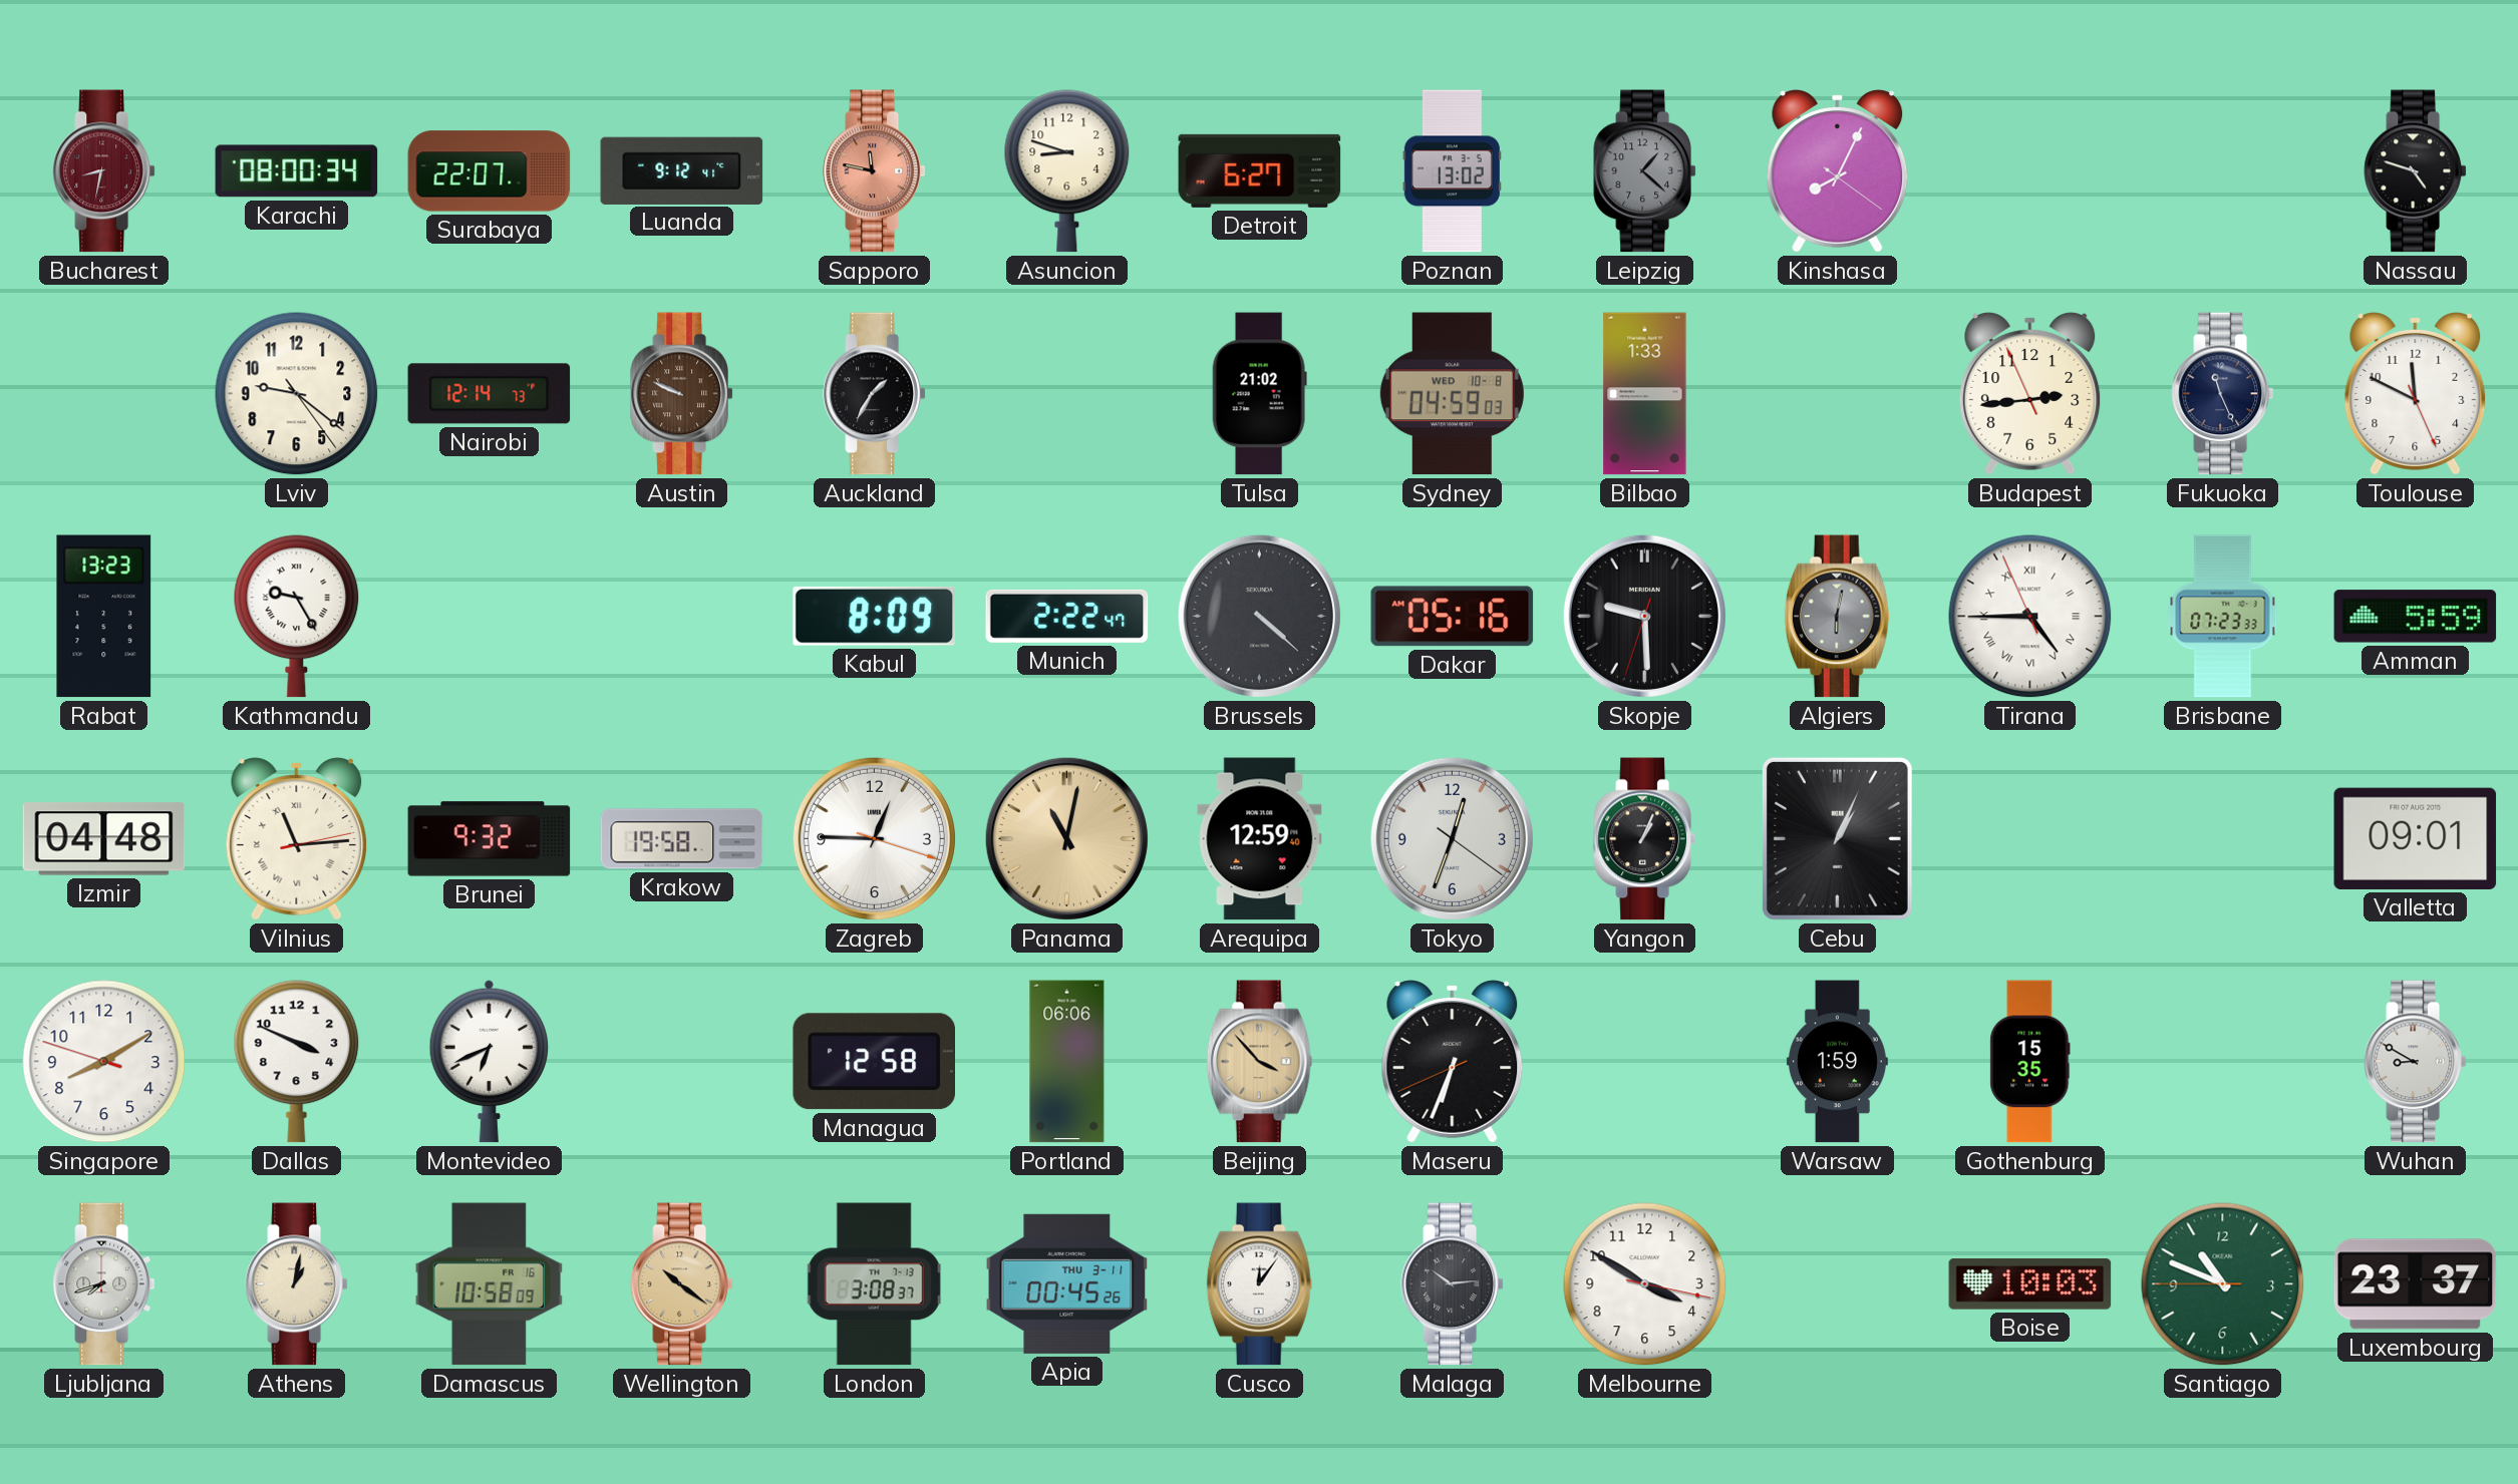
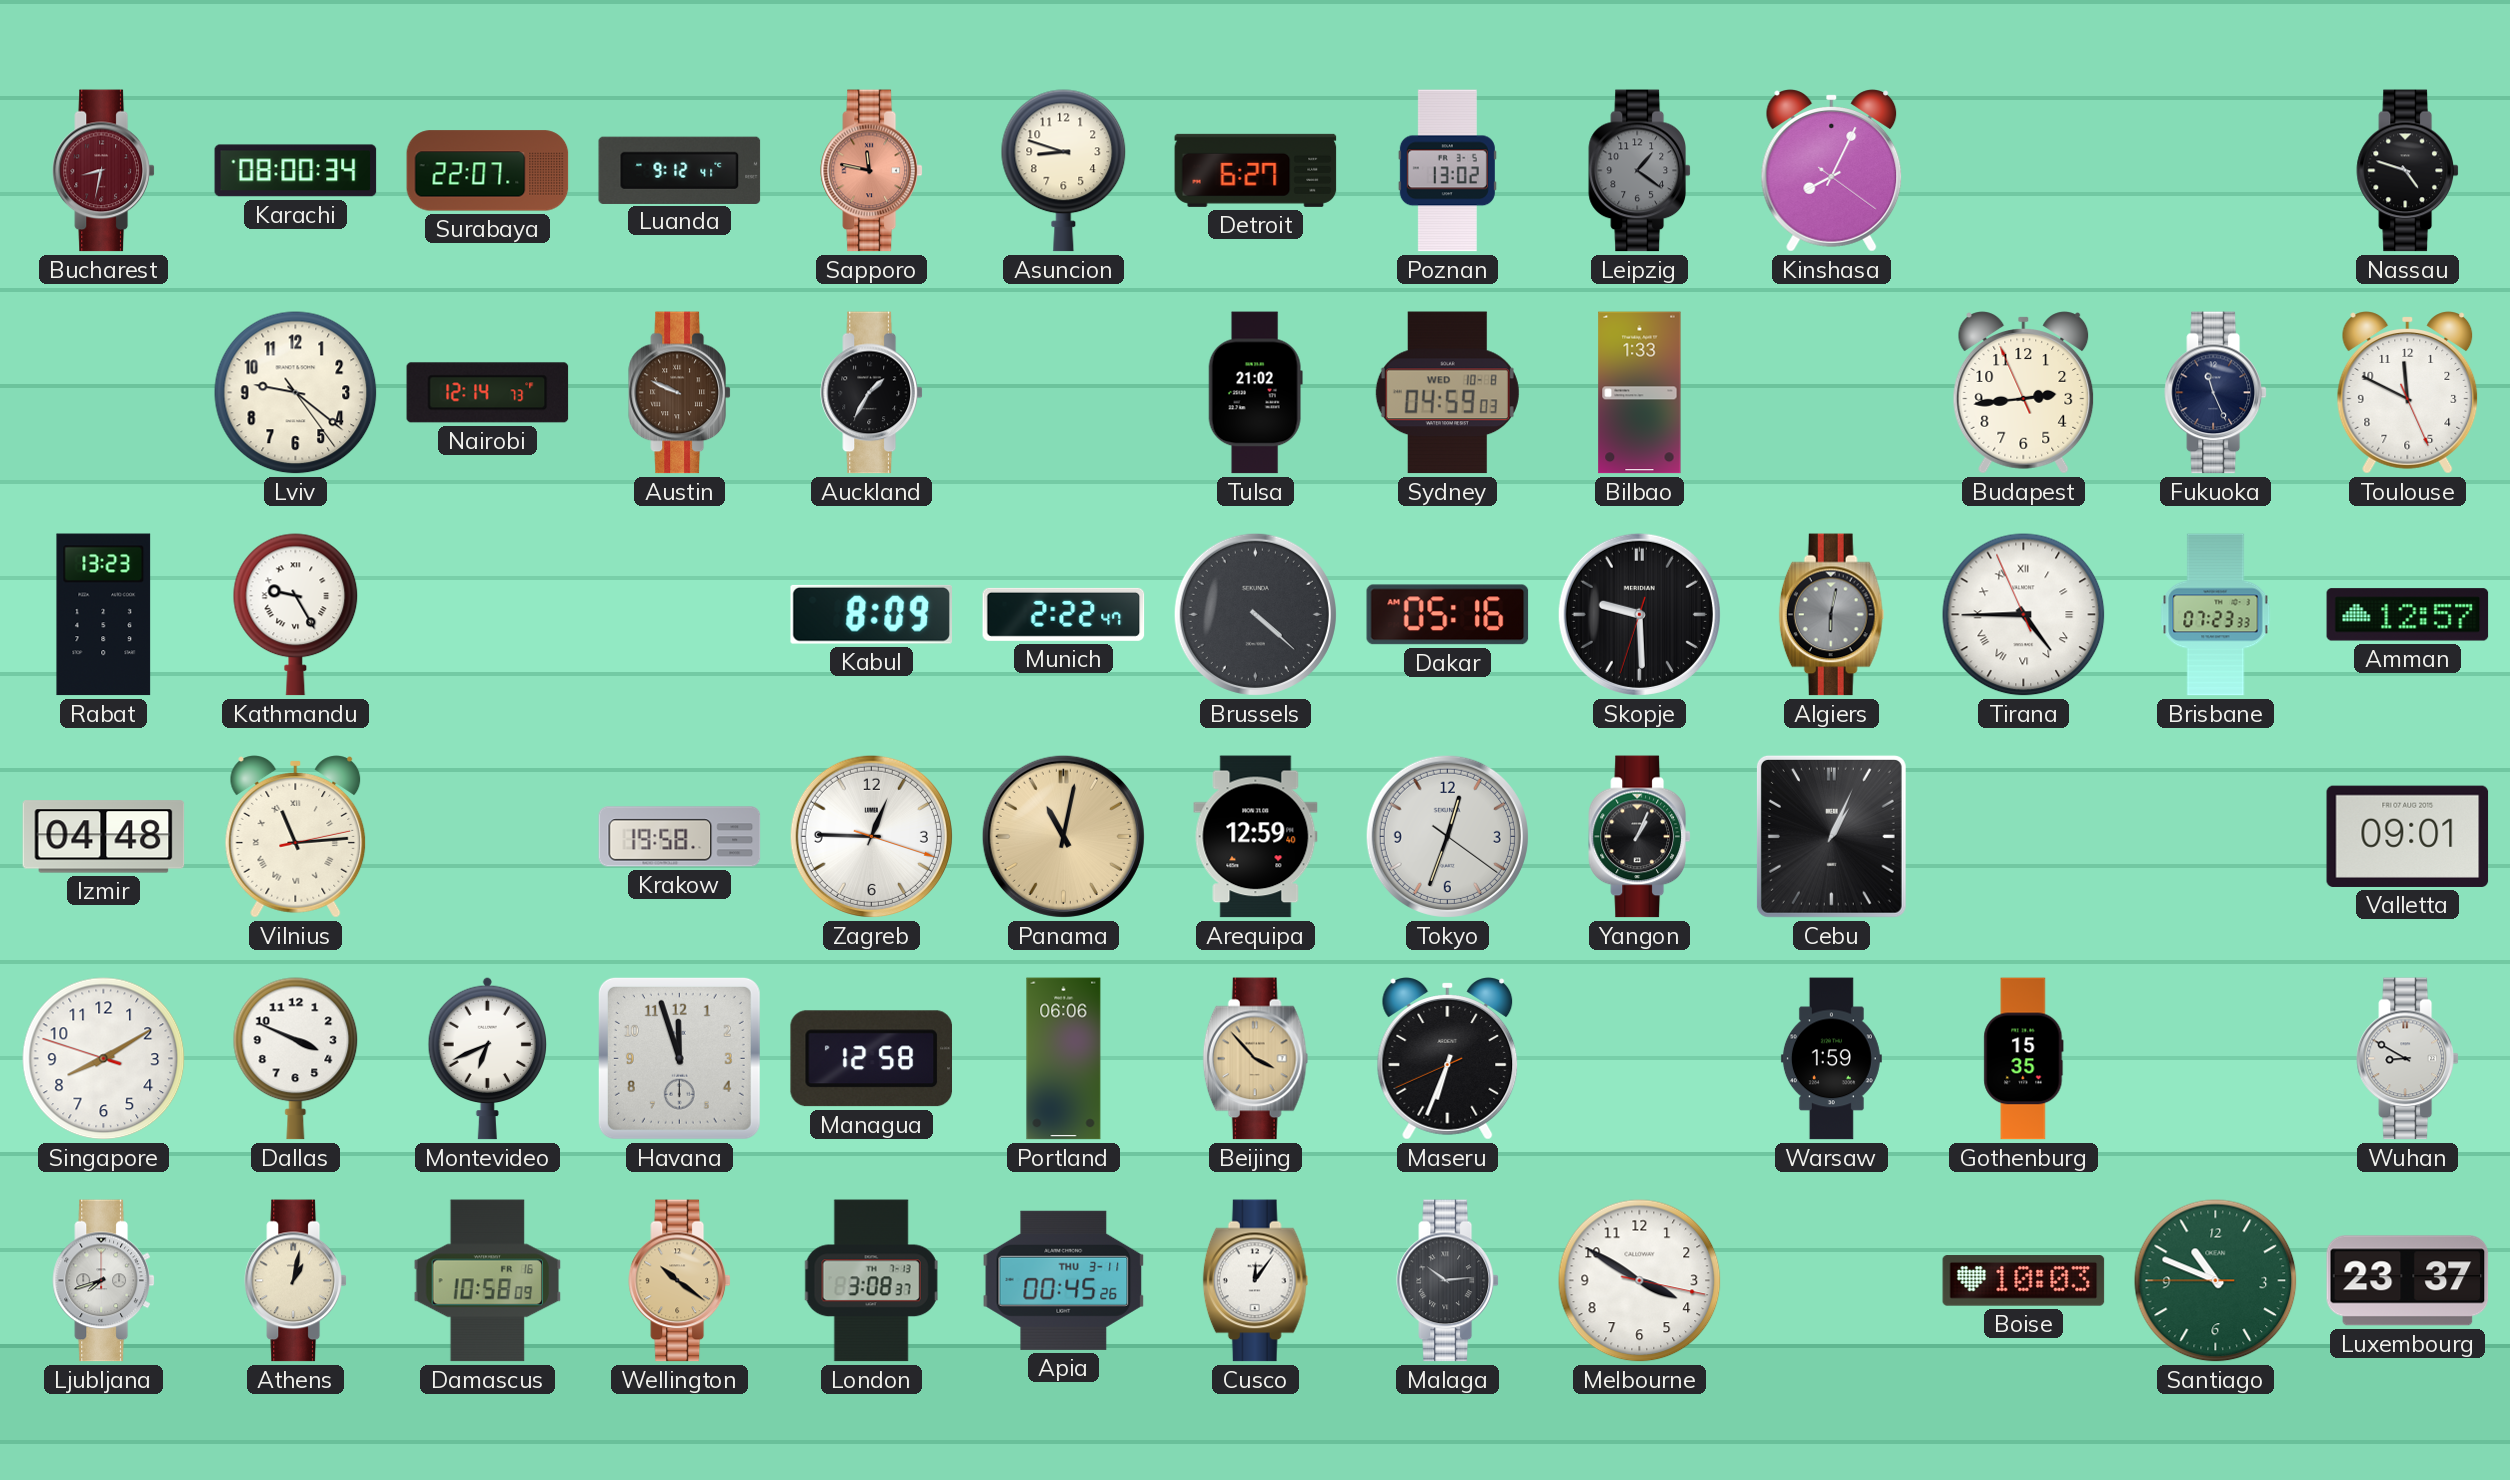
Leipzig: 1:22 -> 1:21
Amman: 5:59 -> 12:57
Brunei: 9:32 -> none
Havana: none -> 11:57
